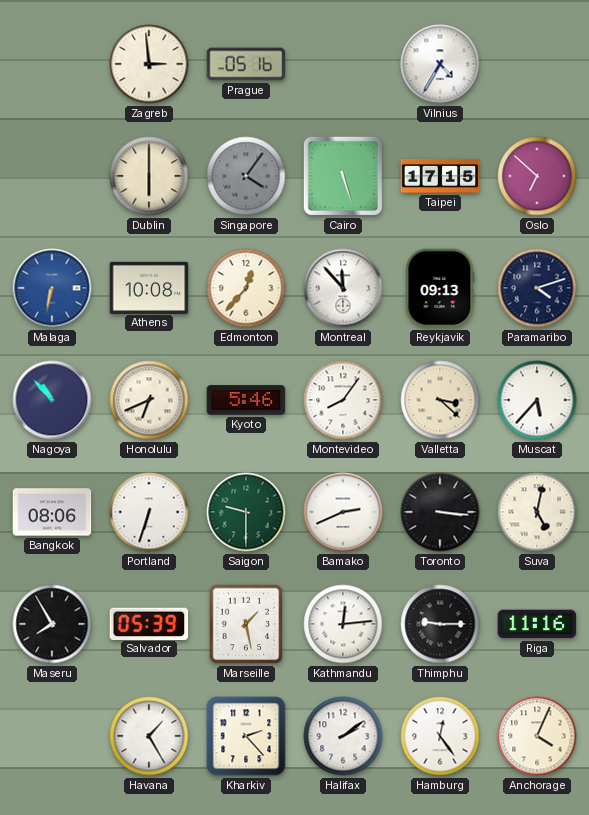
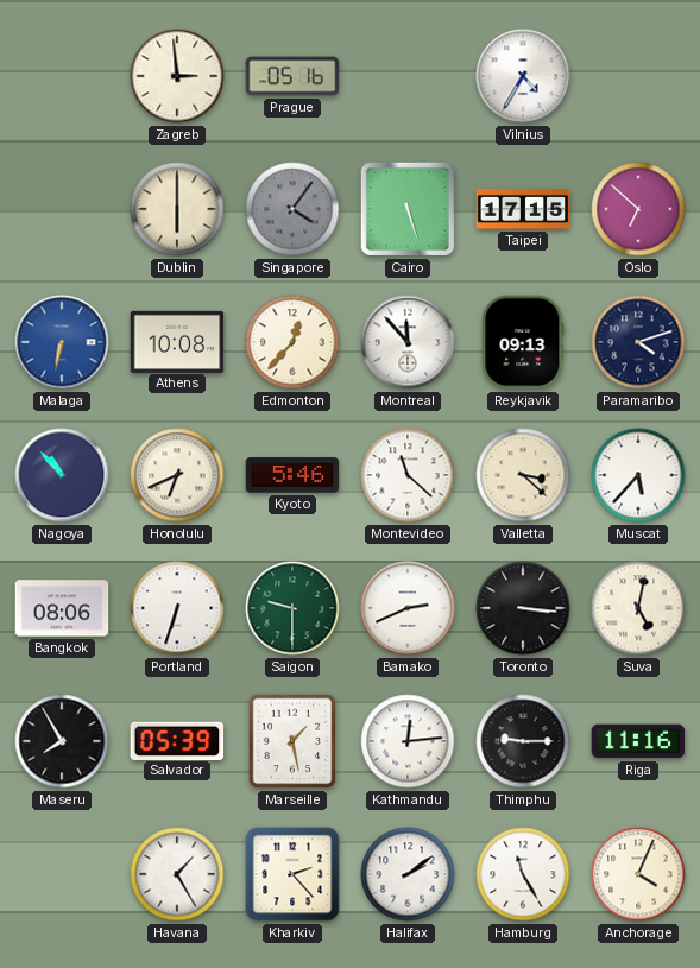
Montevideo: 8:06 -> 11:22
Hamburg: 12:24 -> 11:25
